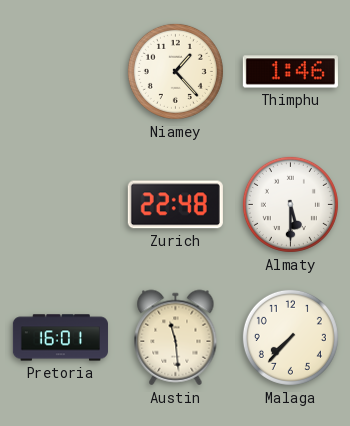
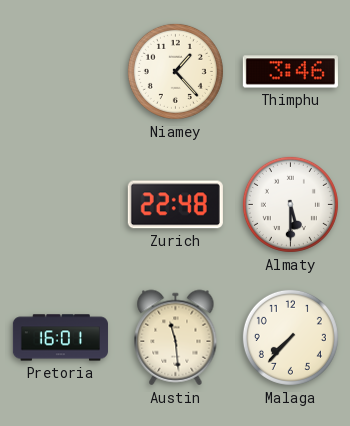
Thimphu: 1:46 -> 3:46
